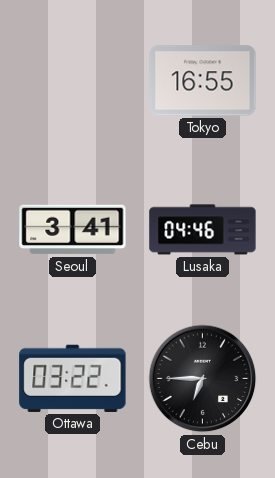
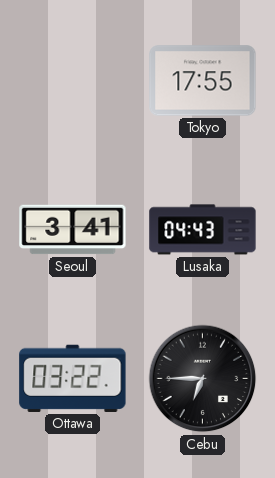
Tokyo: 16:55 -> 17:55
Lusaka: 04:46 -> 04:43
